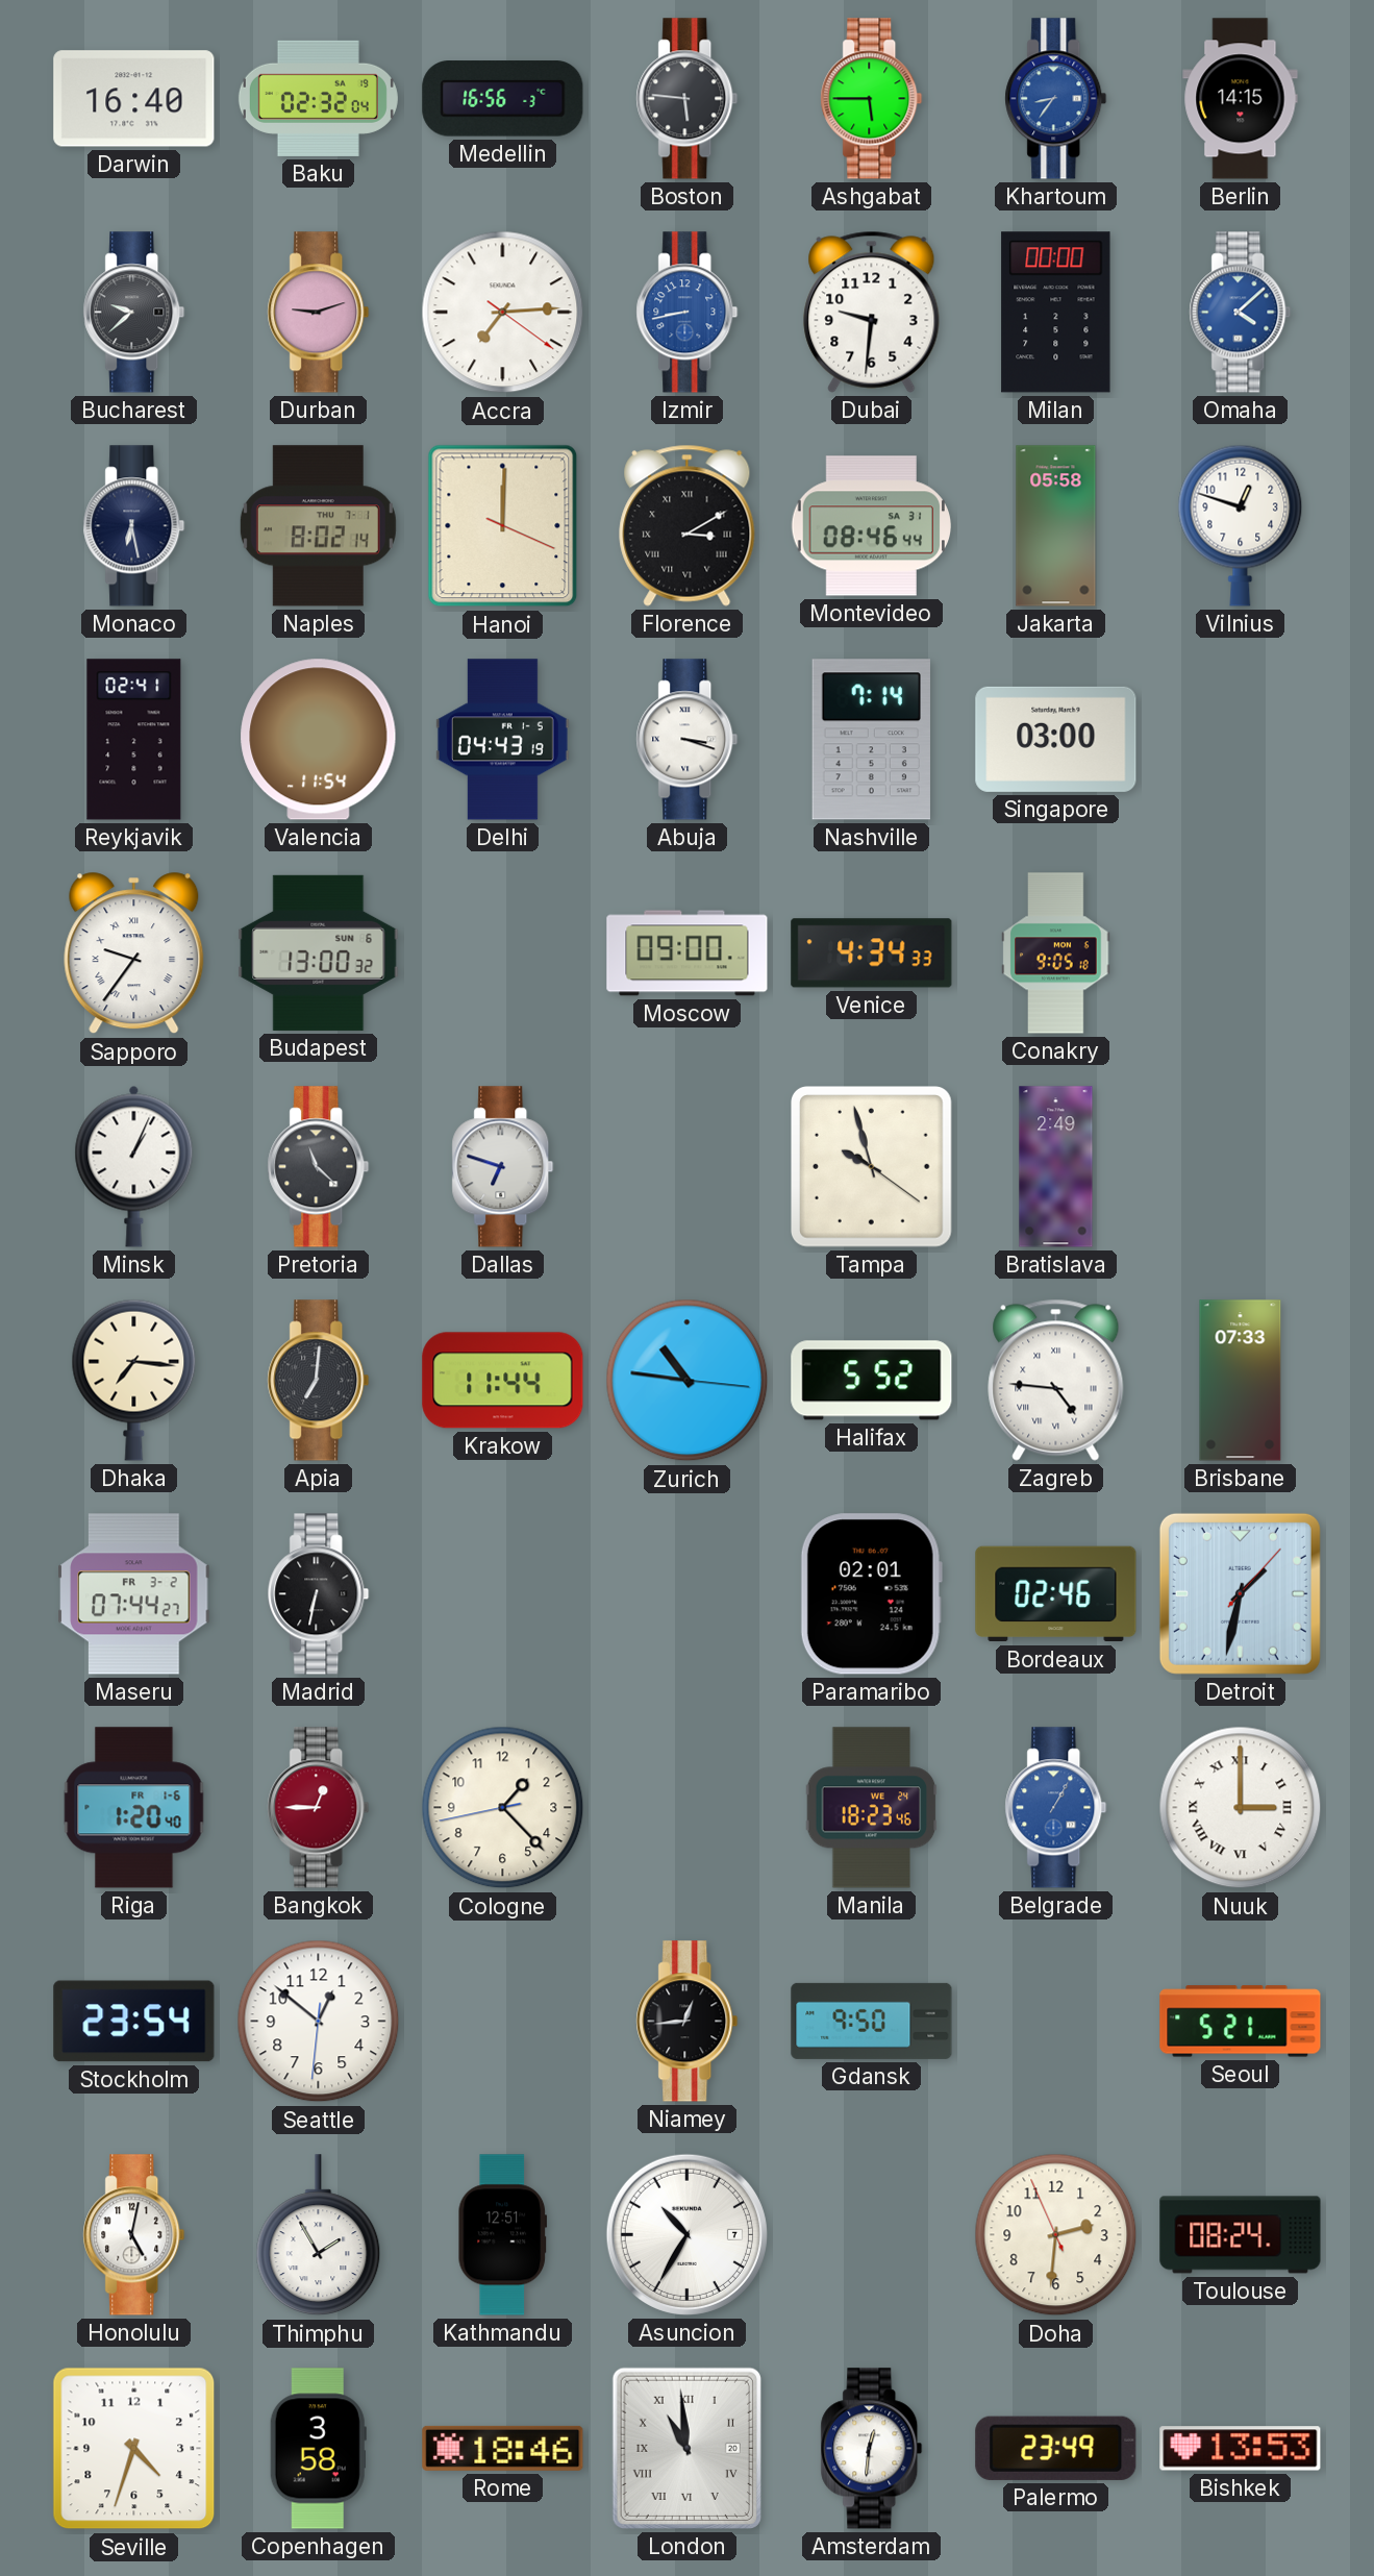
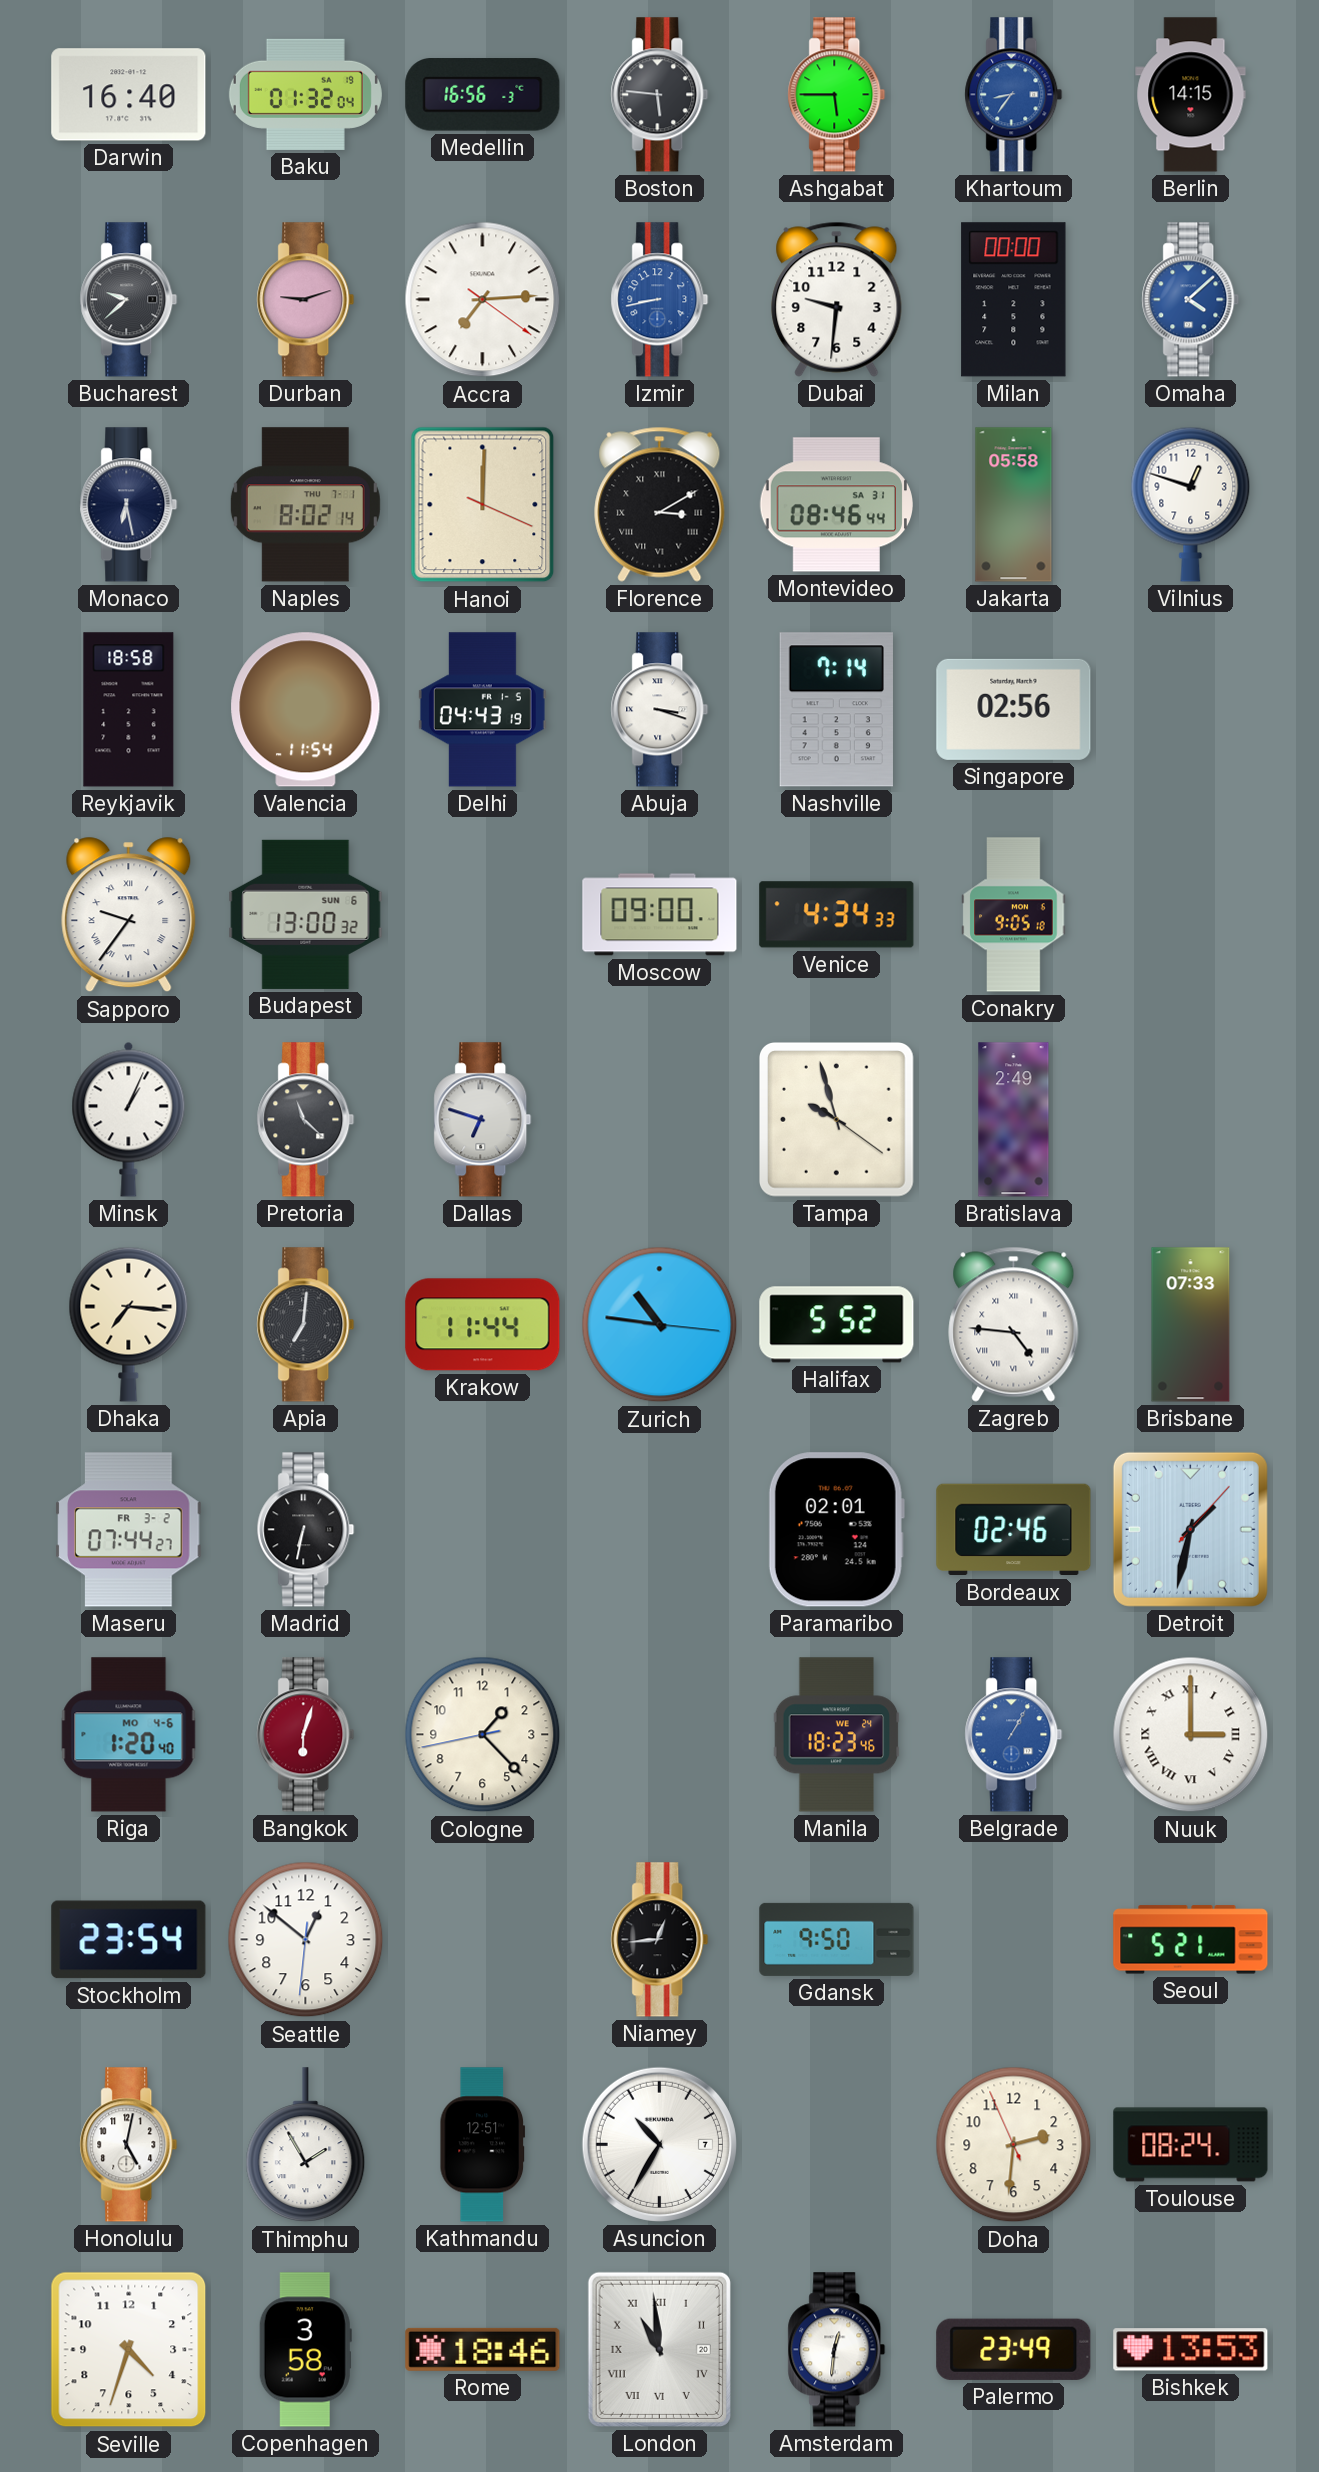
Baku: 02:32 -> 01:32
Reykjavik: 02:41 -> 18:58
Singapore: 03:00 -> 02:56
Riga date: FR 1-6 -> MO 4-6
Bangkok: 12:45 -> 6:03
